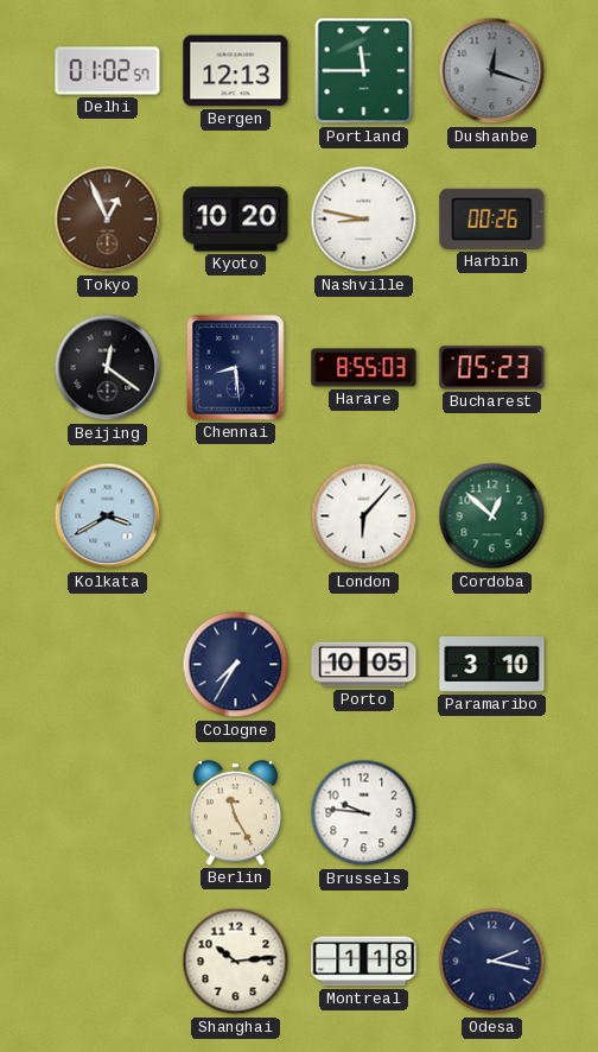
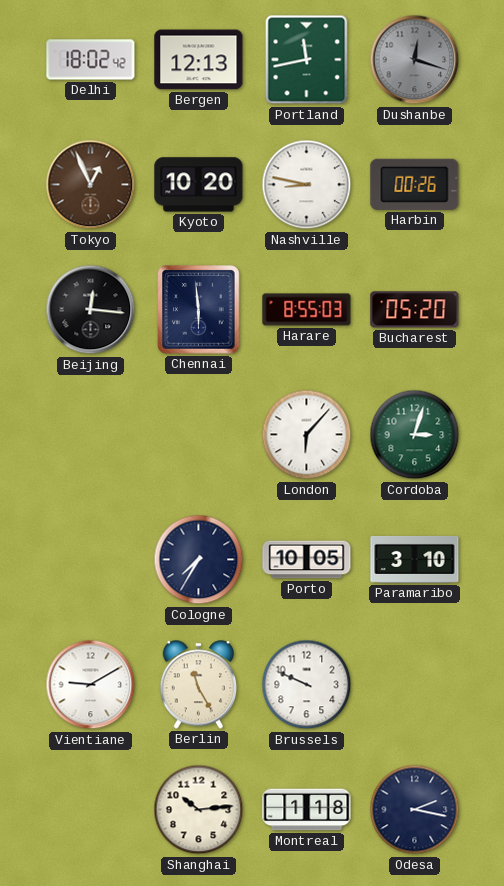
Delhi: 01:02 -> 18:02
Portland: 11:45 -> 11:43
Beijing: 12:21 -> 12:16
Chennai: 8:29 -> 5:59
Bucharest: 05:23 -> 05:20
Kolkata: 3:40 -> none
Cordoba: 12:52 -> 3:03
Vientiane: none -> 9:10
Brussels: 9:46 -> 9:49
